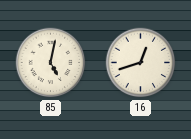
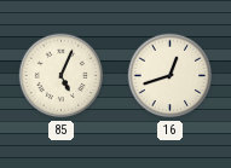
85: 5:02 -> 5:04
